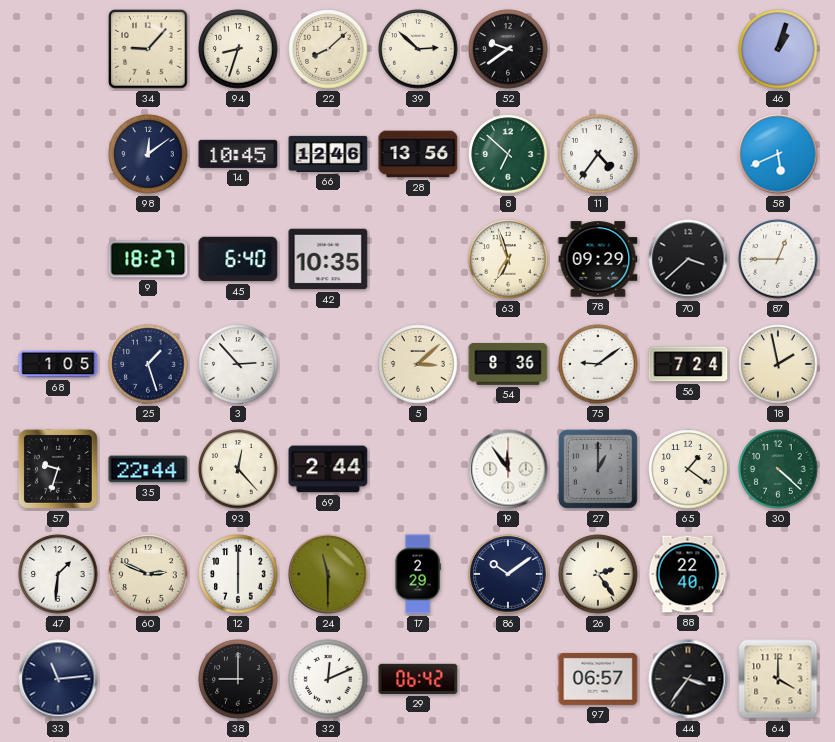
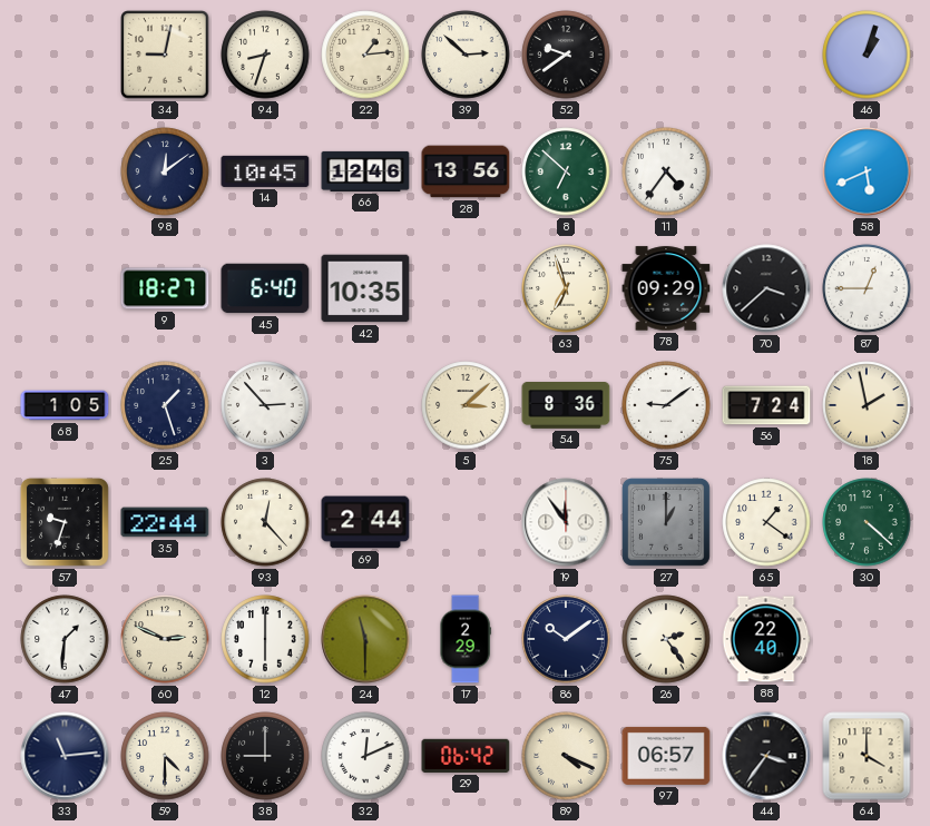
34: 9:07 -> 9:02
22: 8:08 -> 1:14
59: none -> 4:30
89: none -> 4:19
